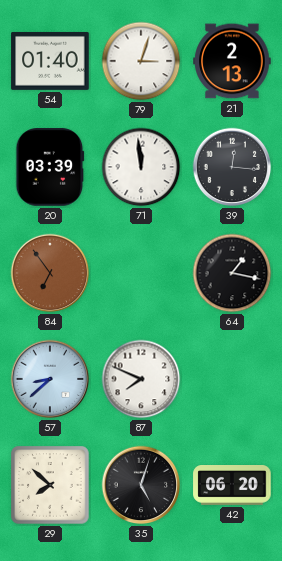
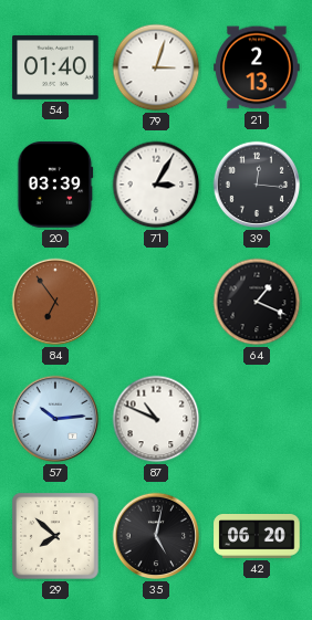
71: 11:59 -> 3:05
64: 1:17 -> 1:19
57: 8:38 -> 10:14
87: 7:49 -> 10:49
35: 5:03 -> 5:02
